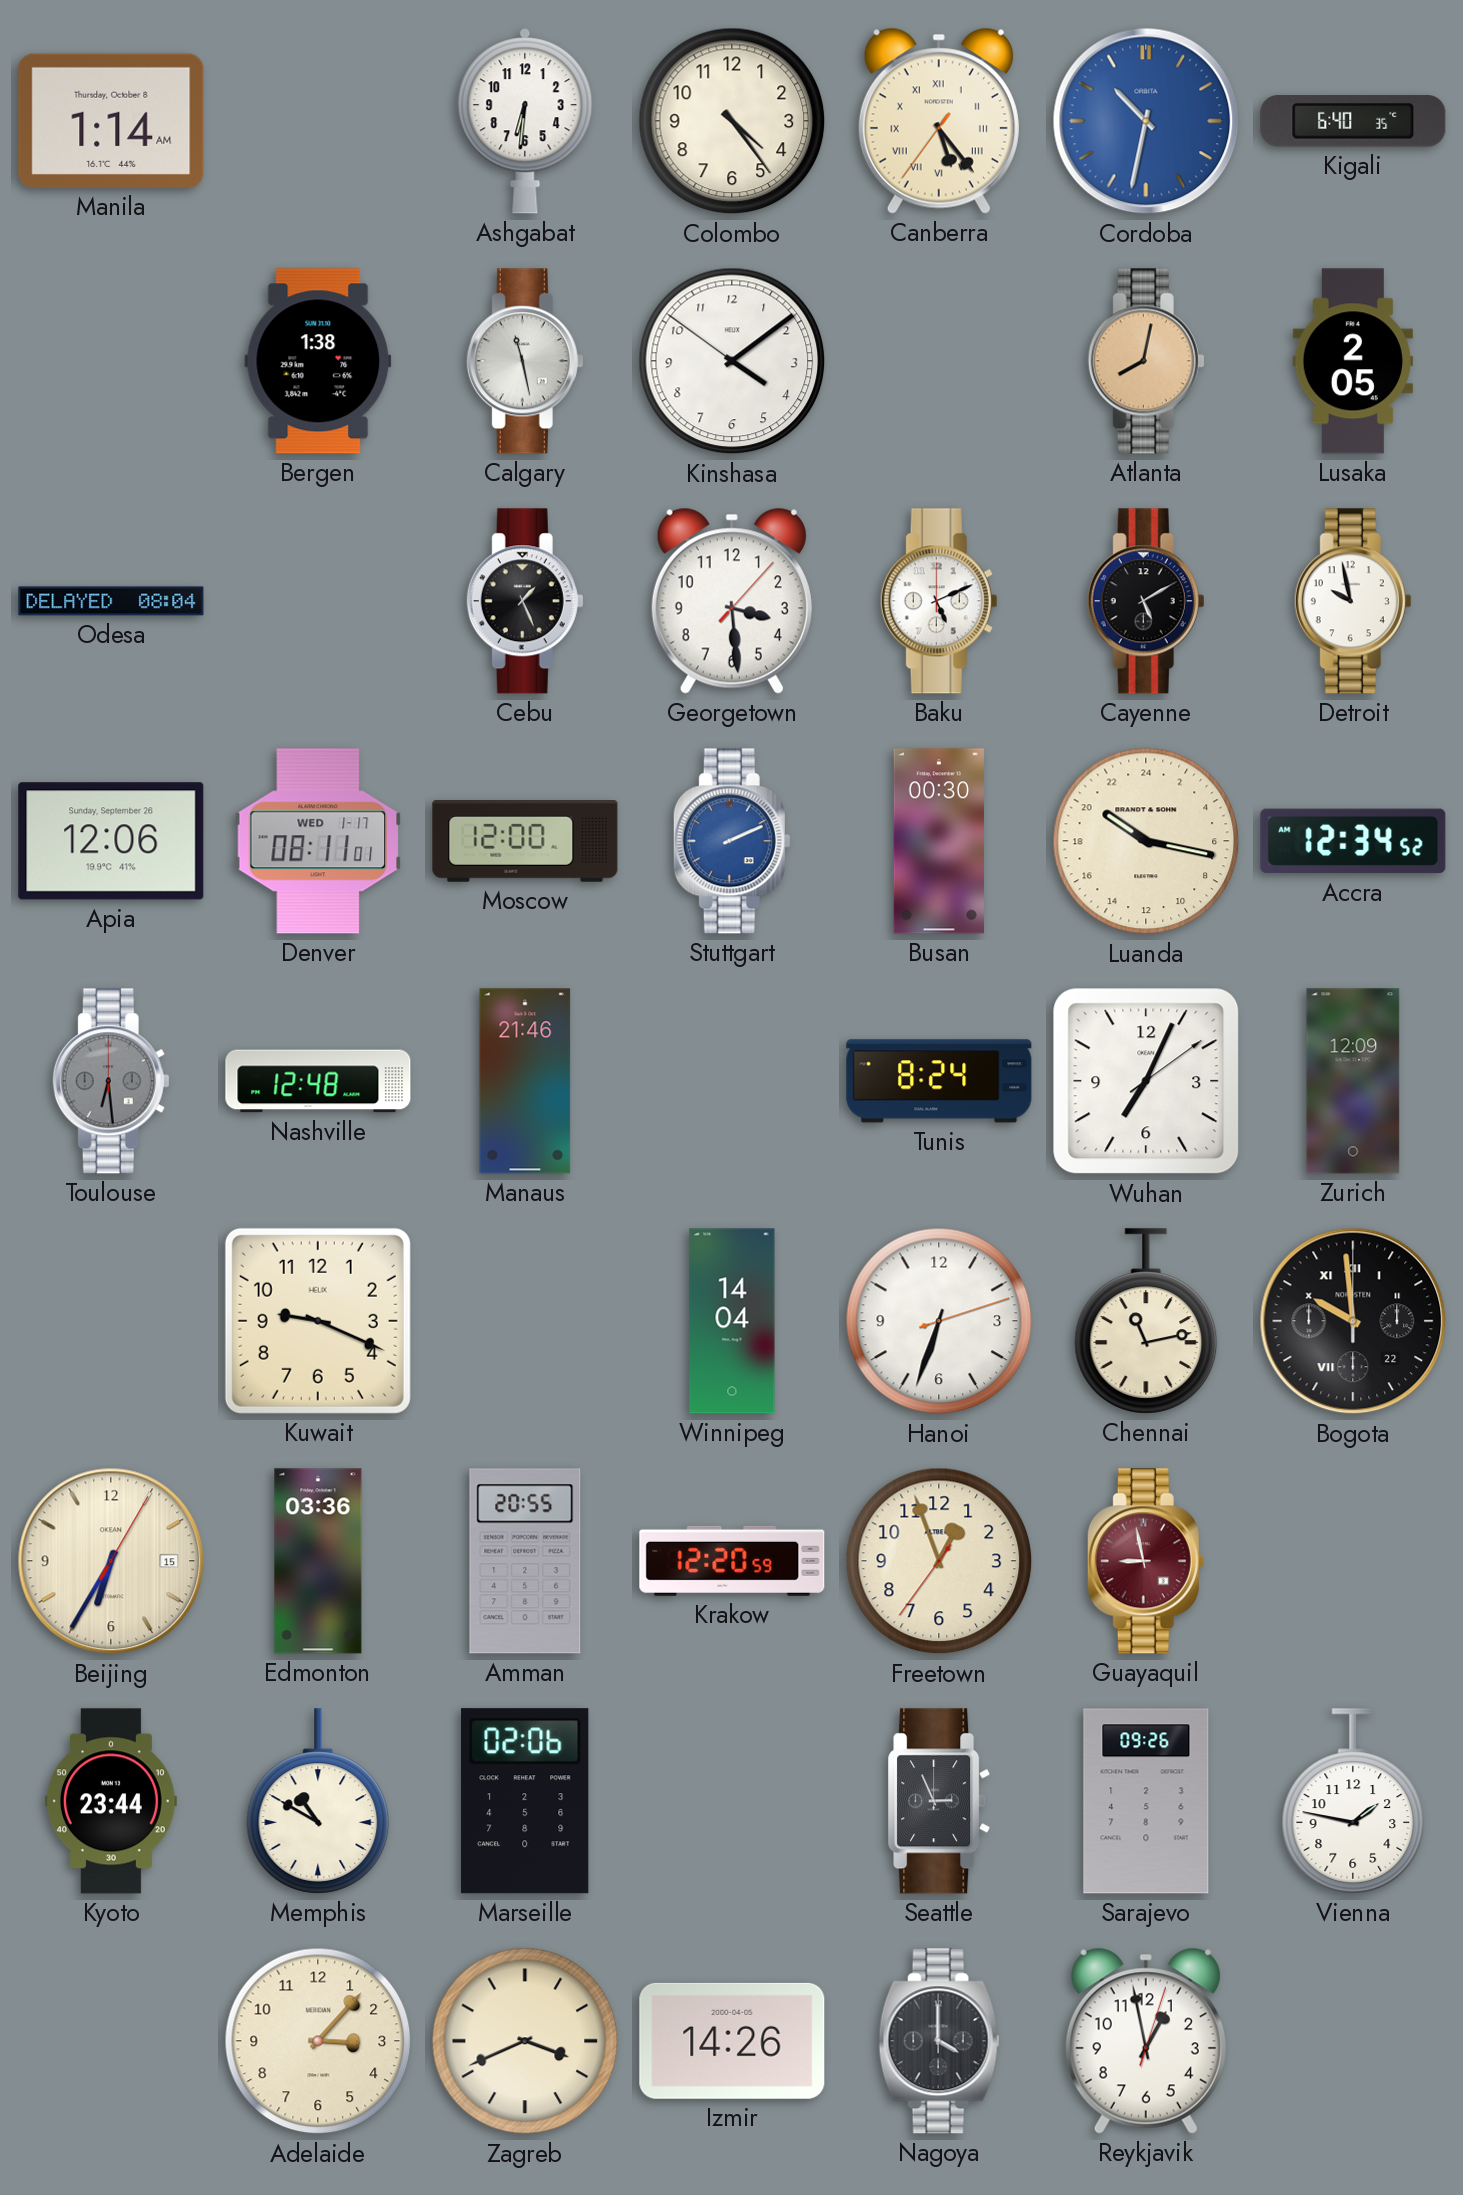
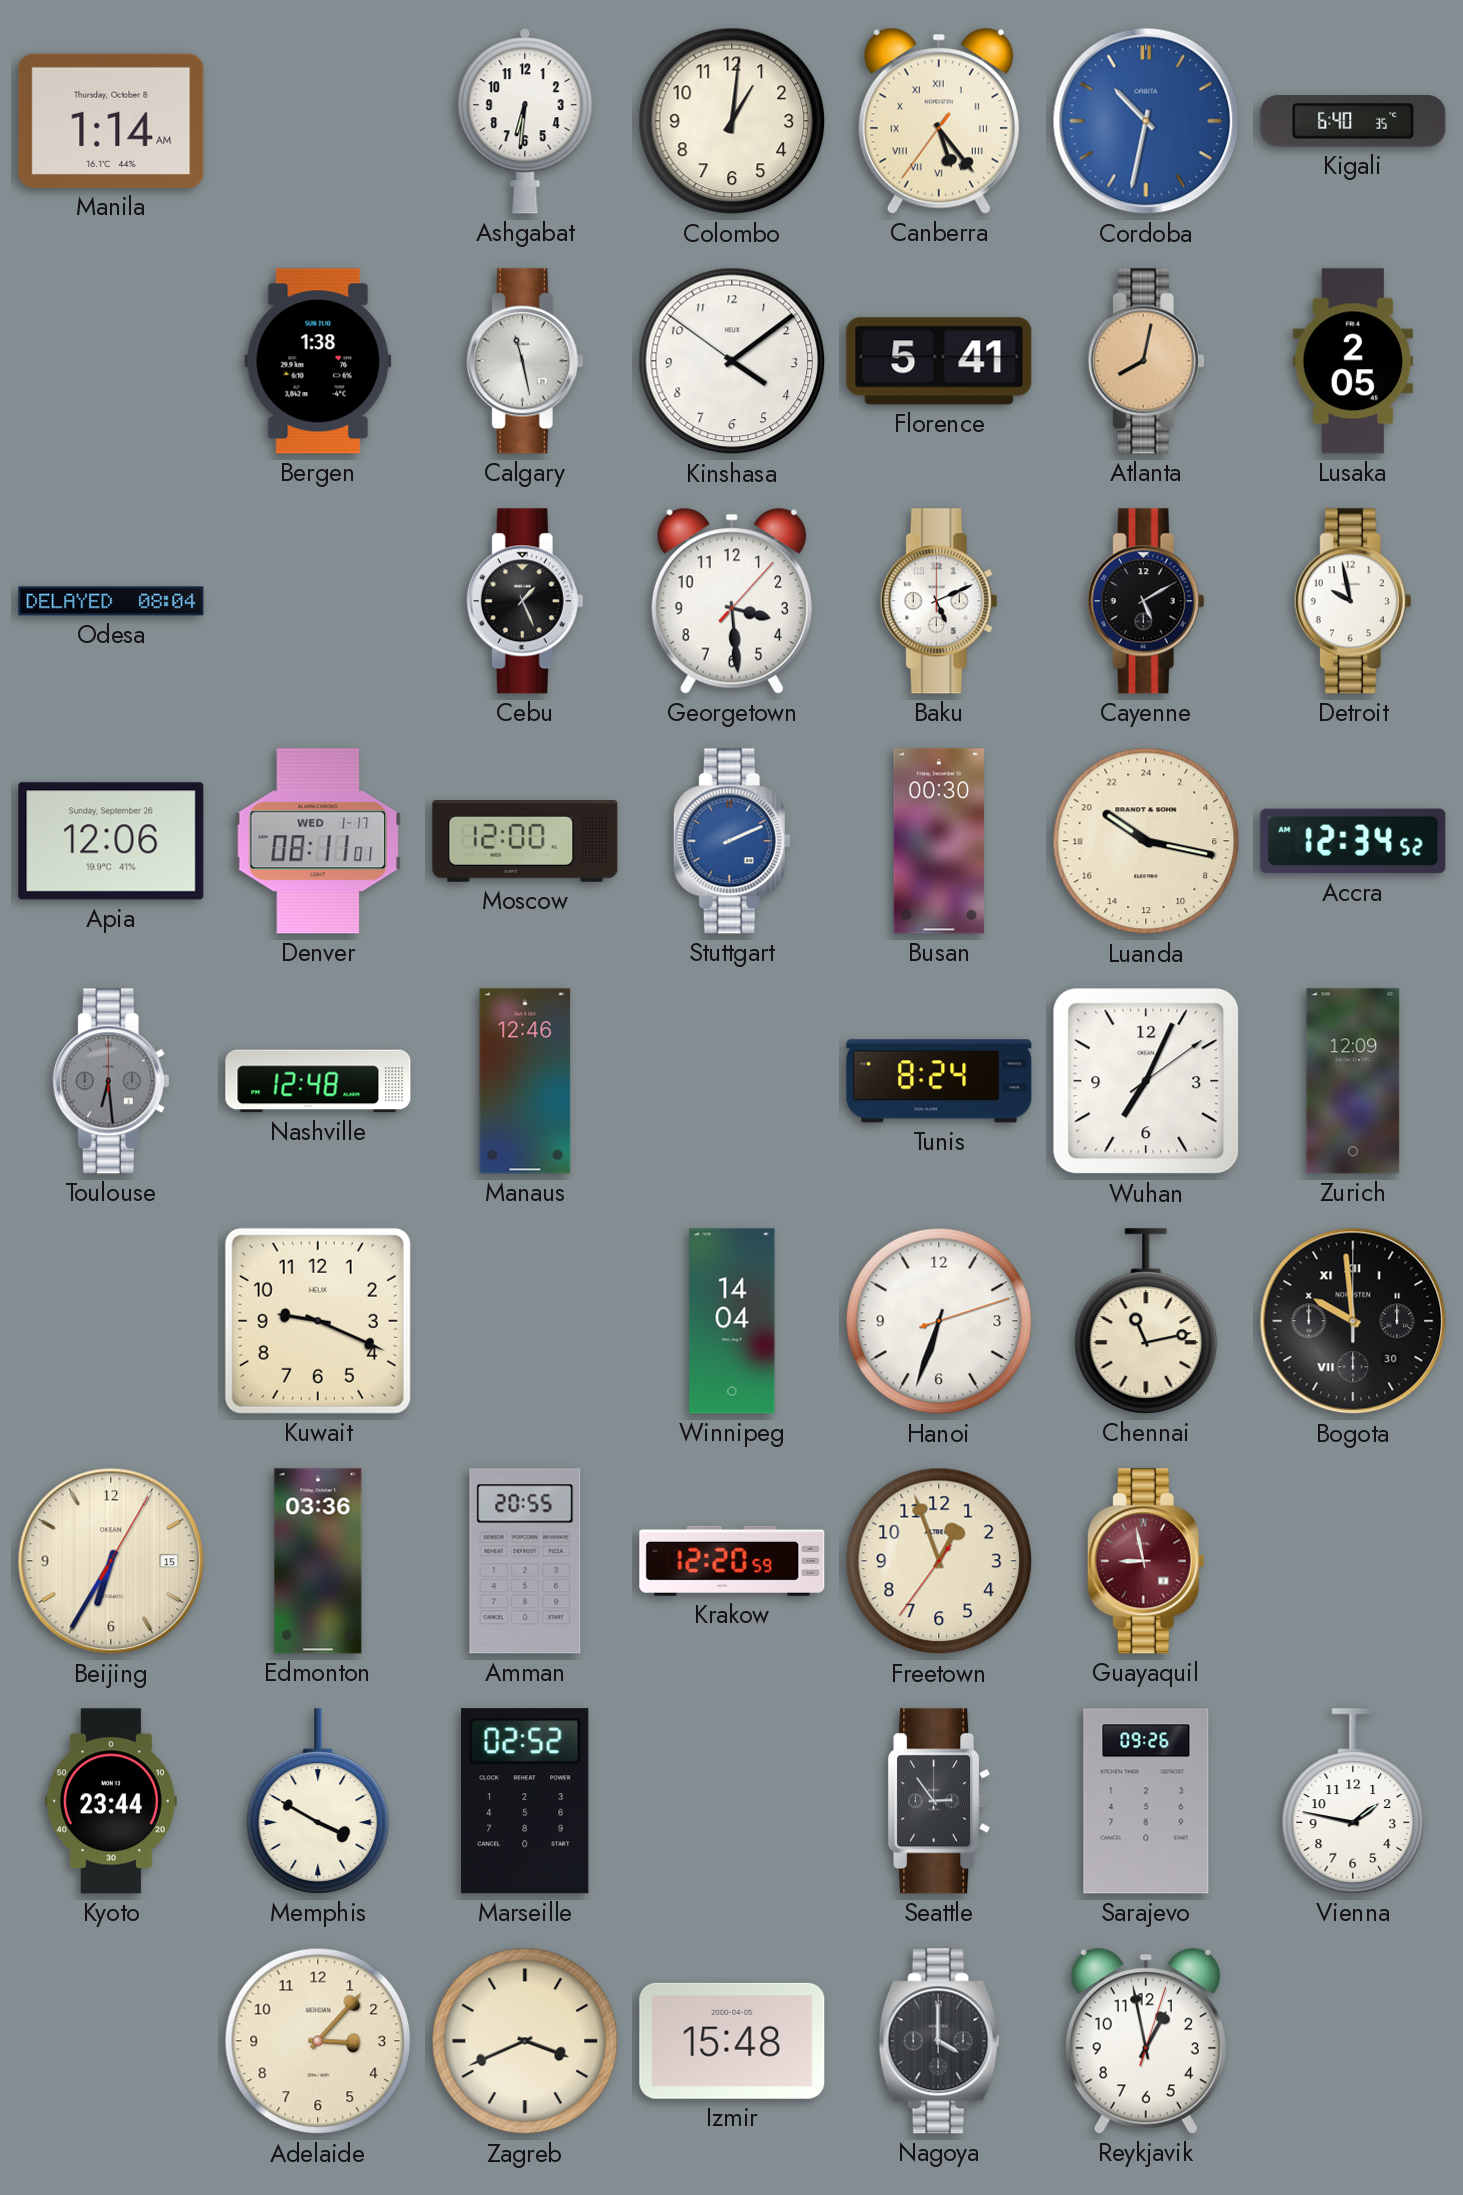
Colombo: 4:24 -> 1:01
Florence: none -> 5:41
Manaus: 21:46 -> 12:46
Bogota date: 22 -> 30
Memphis: 10:50 -> 3:50
Marseille: 02:06 -> 02:52
Seattle: 2:56 -> 2:54
Izmir: 14:26 -> 15:48
